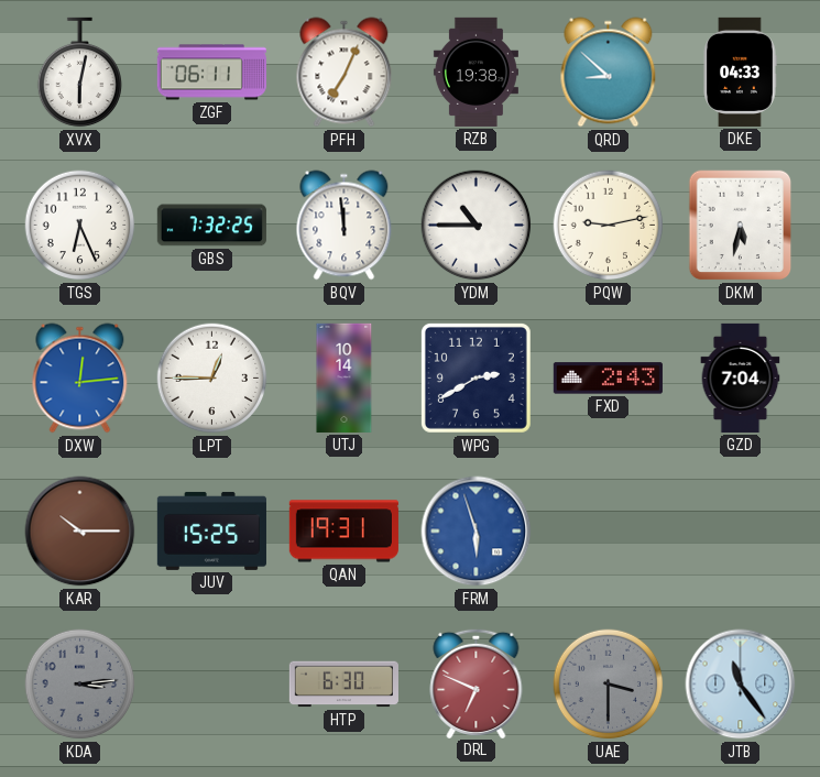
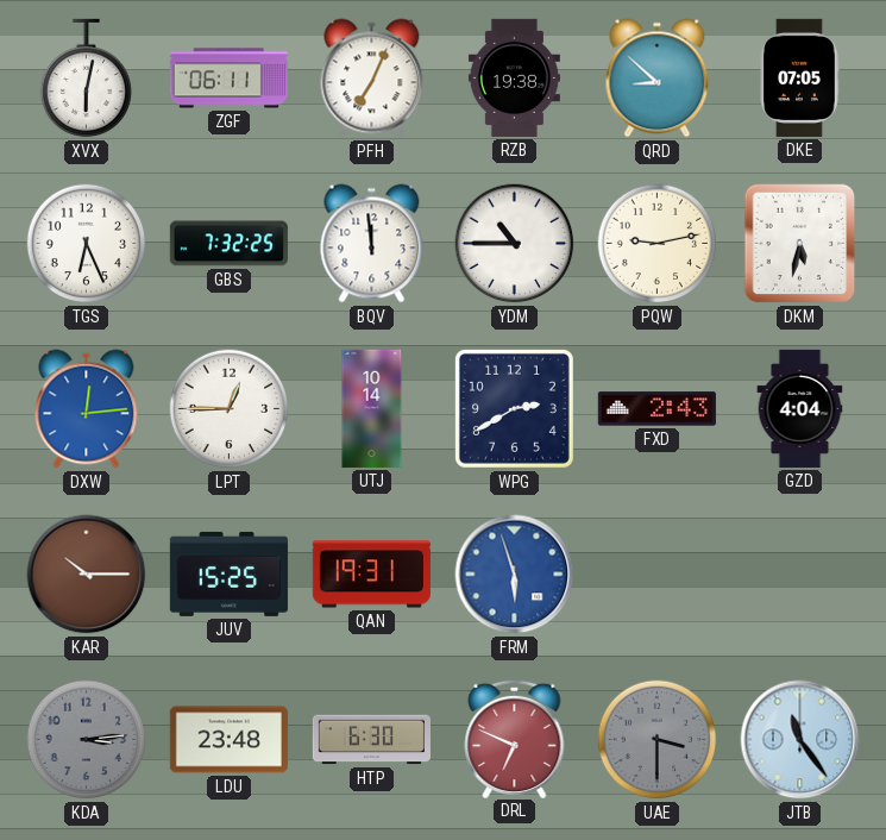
DKE: 04:33 -> 07:05
GZD: 7:04 -> 4:04
LDU: none -> 23:48
